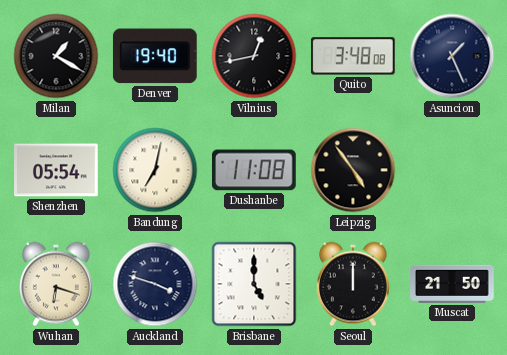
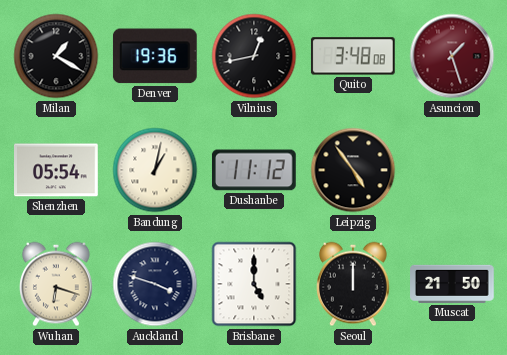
Denver: 19:40 -> 19:36
Asuncion: 1:26 -> 1:27
Asuncion dial: navy -> burgundy
Bandung: 7:02 -> 1:02
Dushanbe: 11:08 -> 11:12
